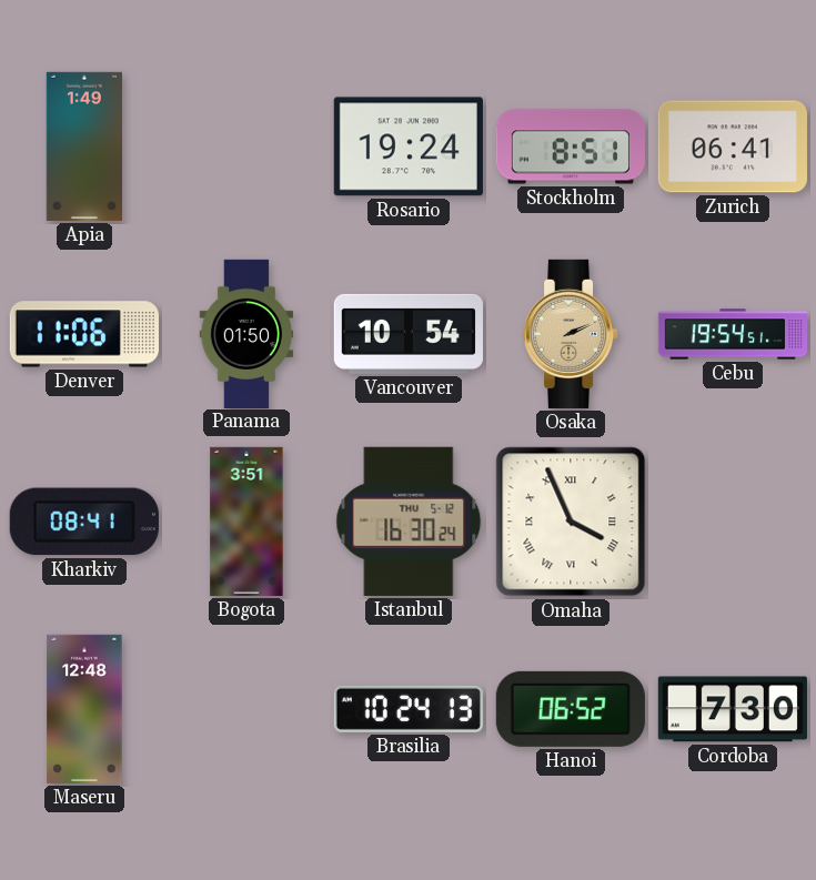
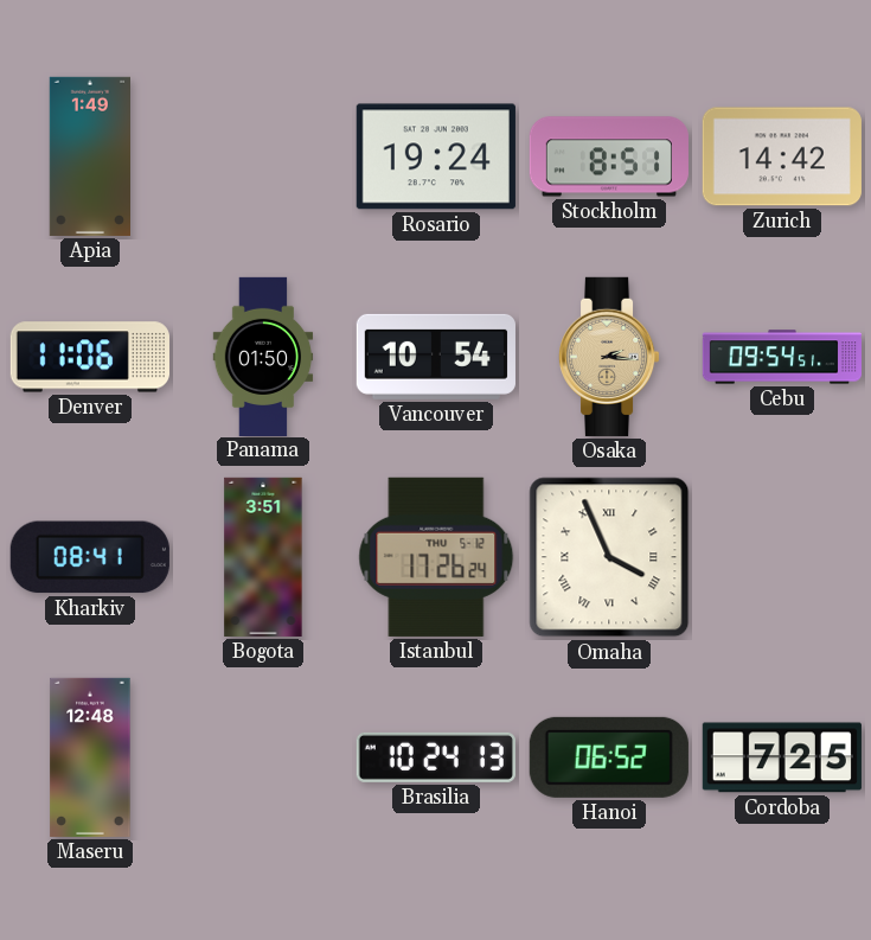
Zurich: 06:41 -> 14:42
Osaka: 2:11 -> 2:16
Cebu: 19:54 -> 09:54
Istanbul: 16:30 -> 17:26
Cordoba: 7:30 -> 7:25
